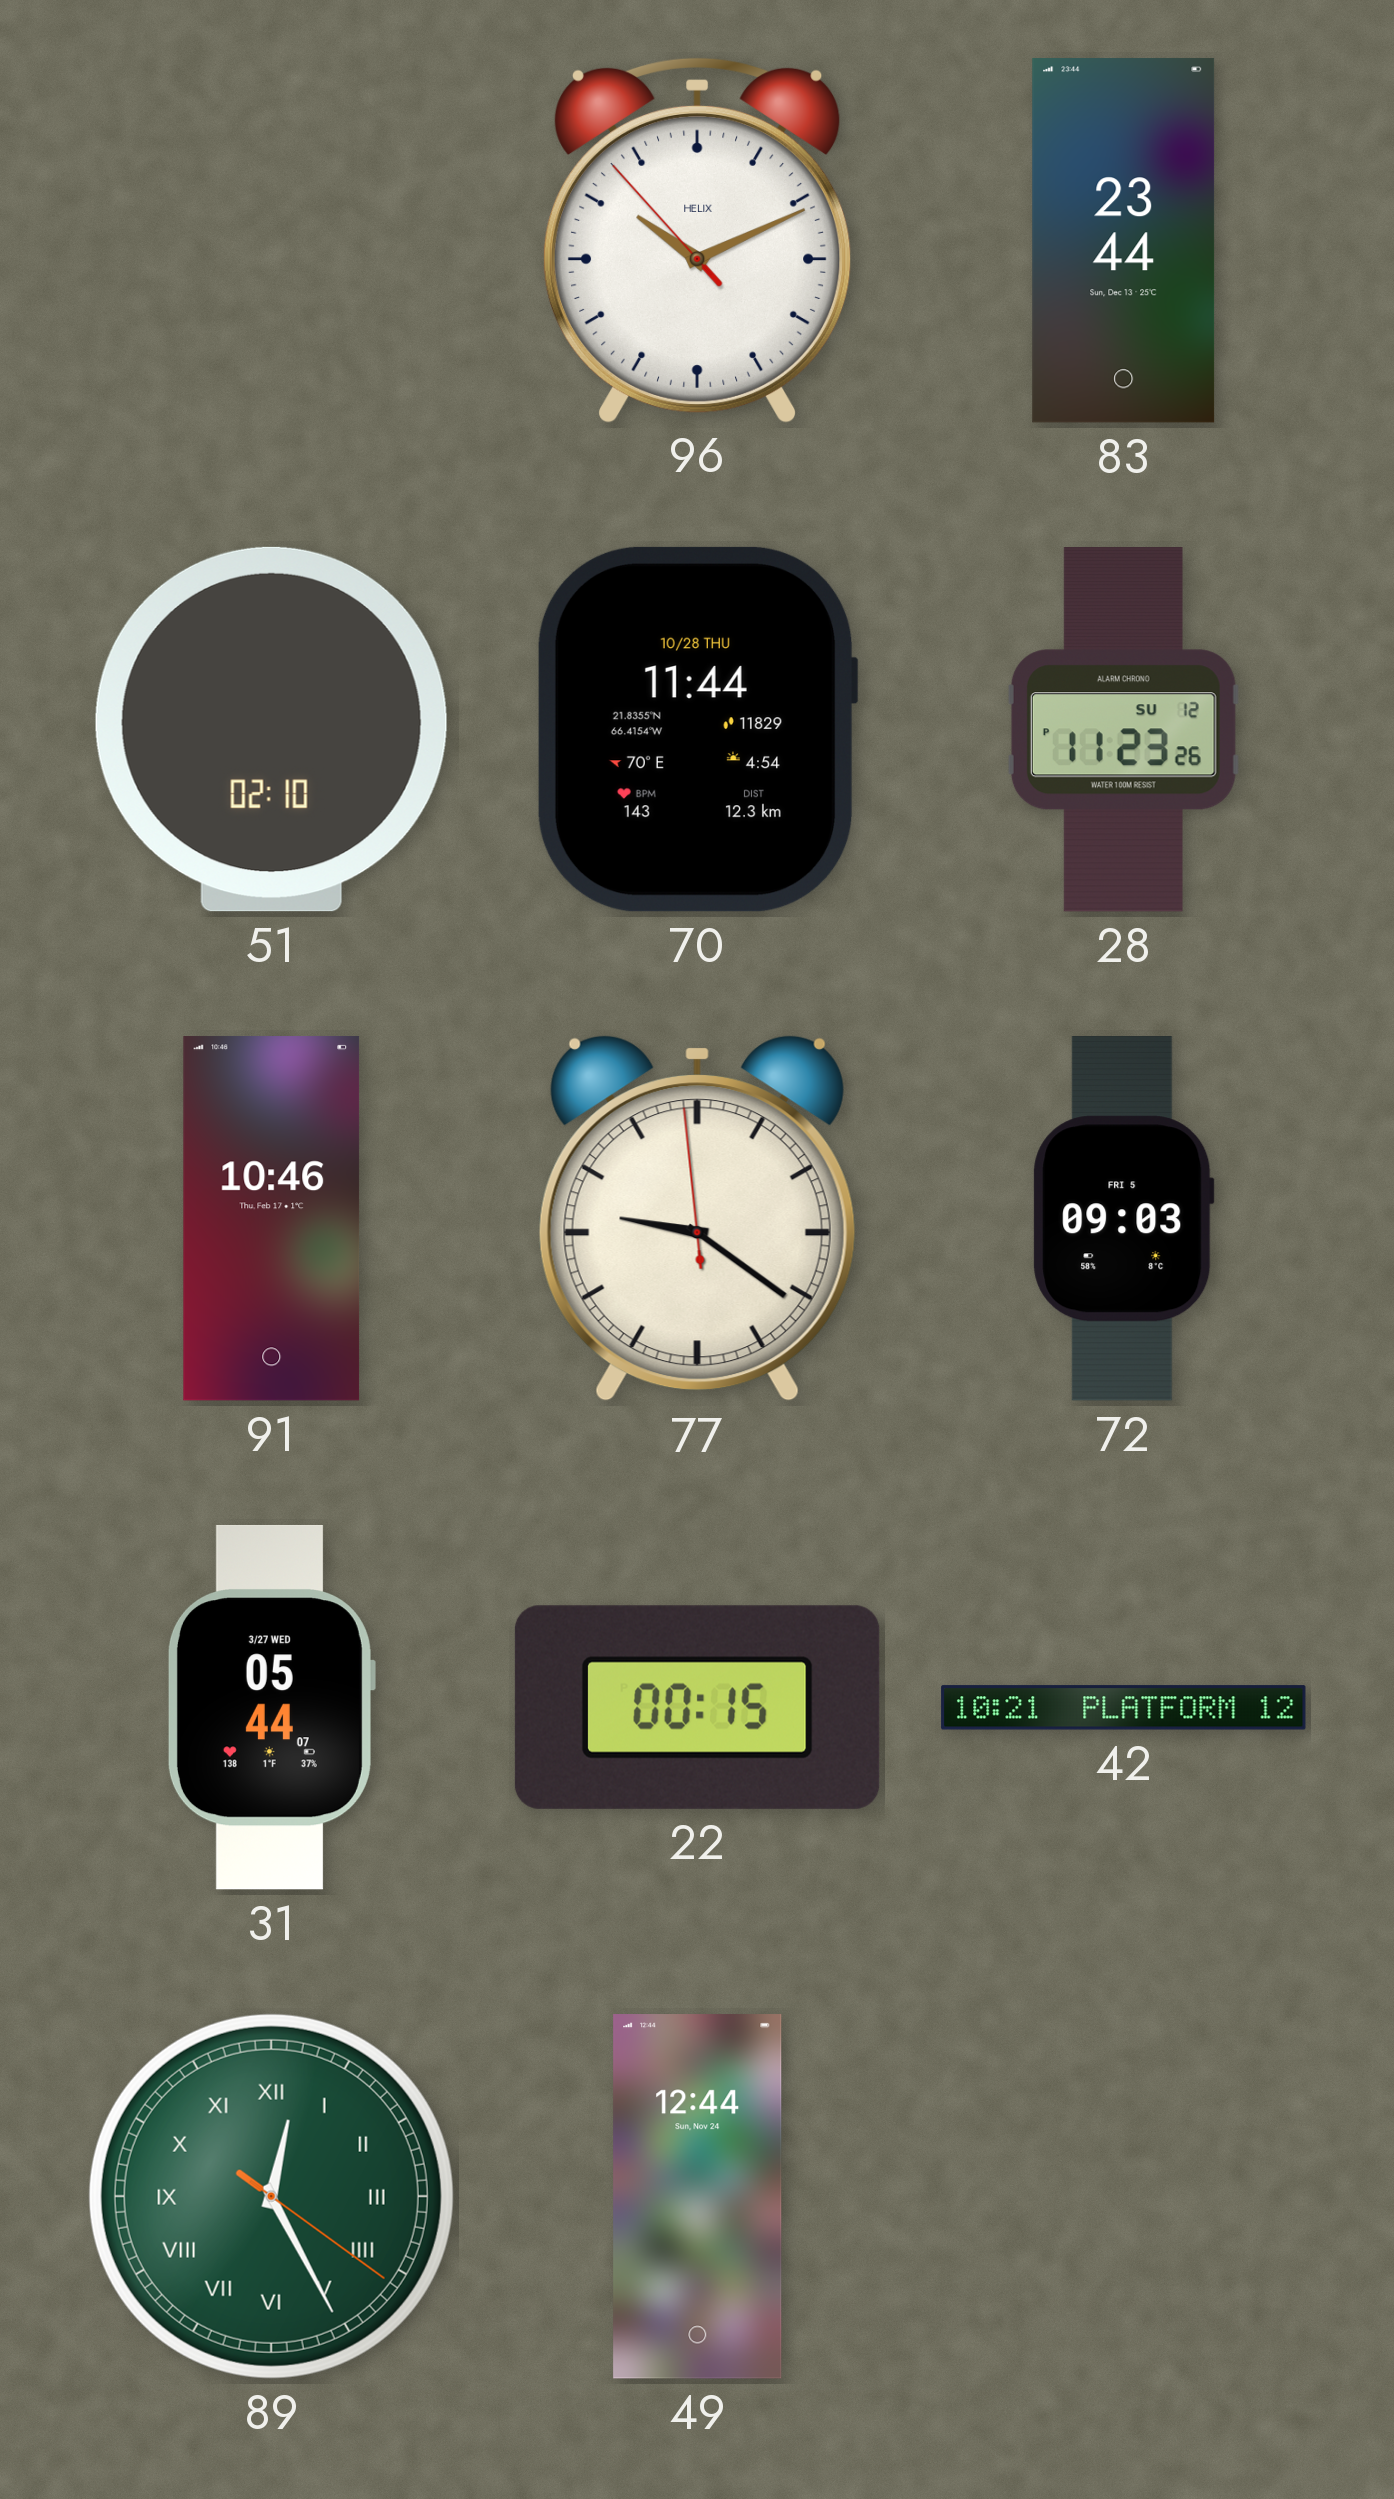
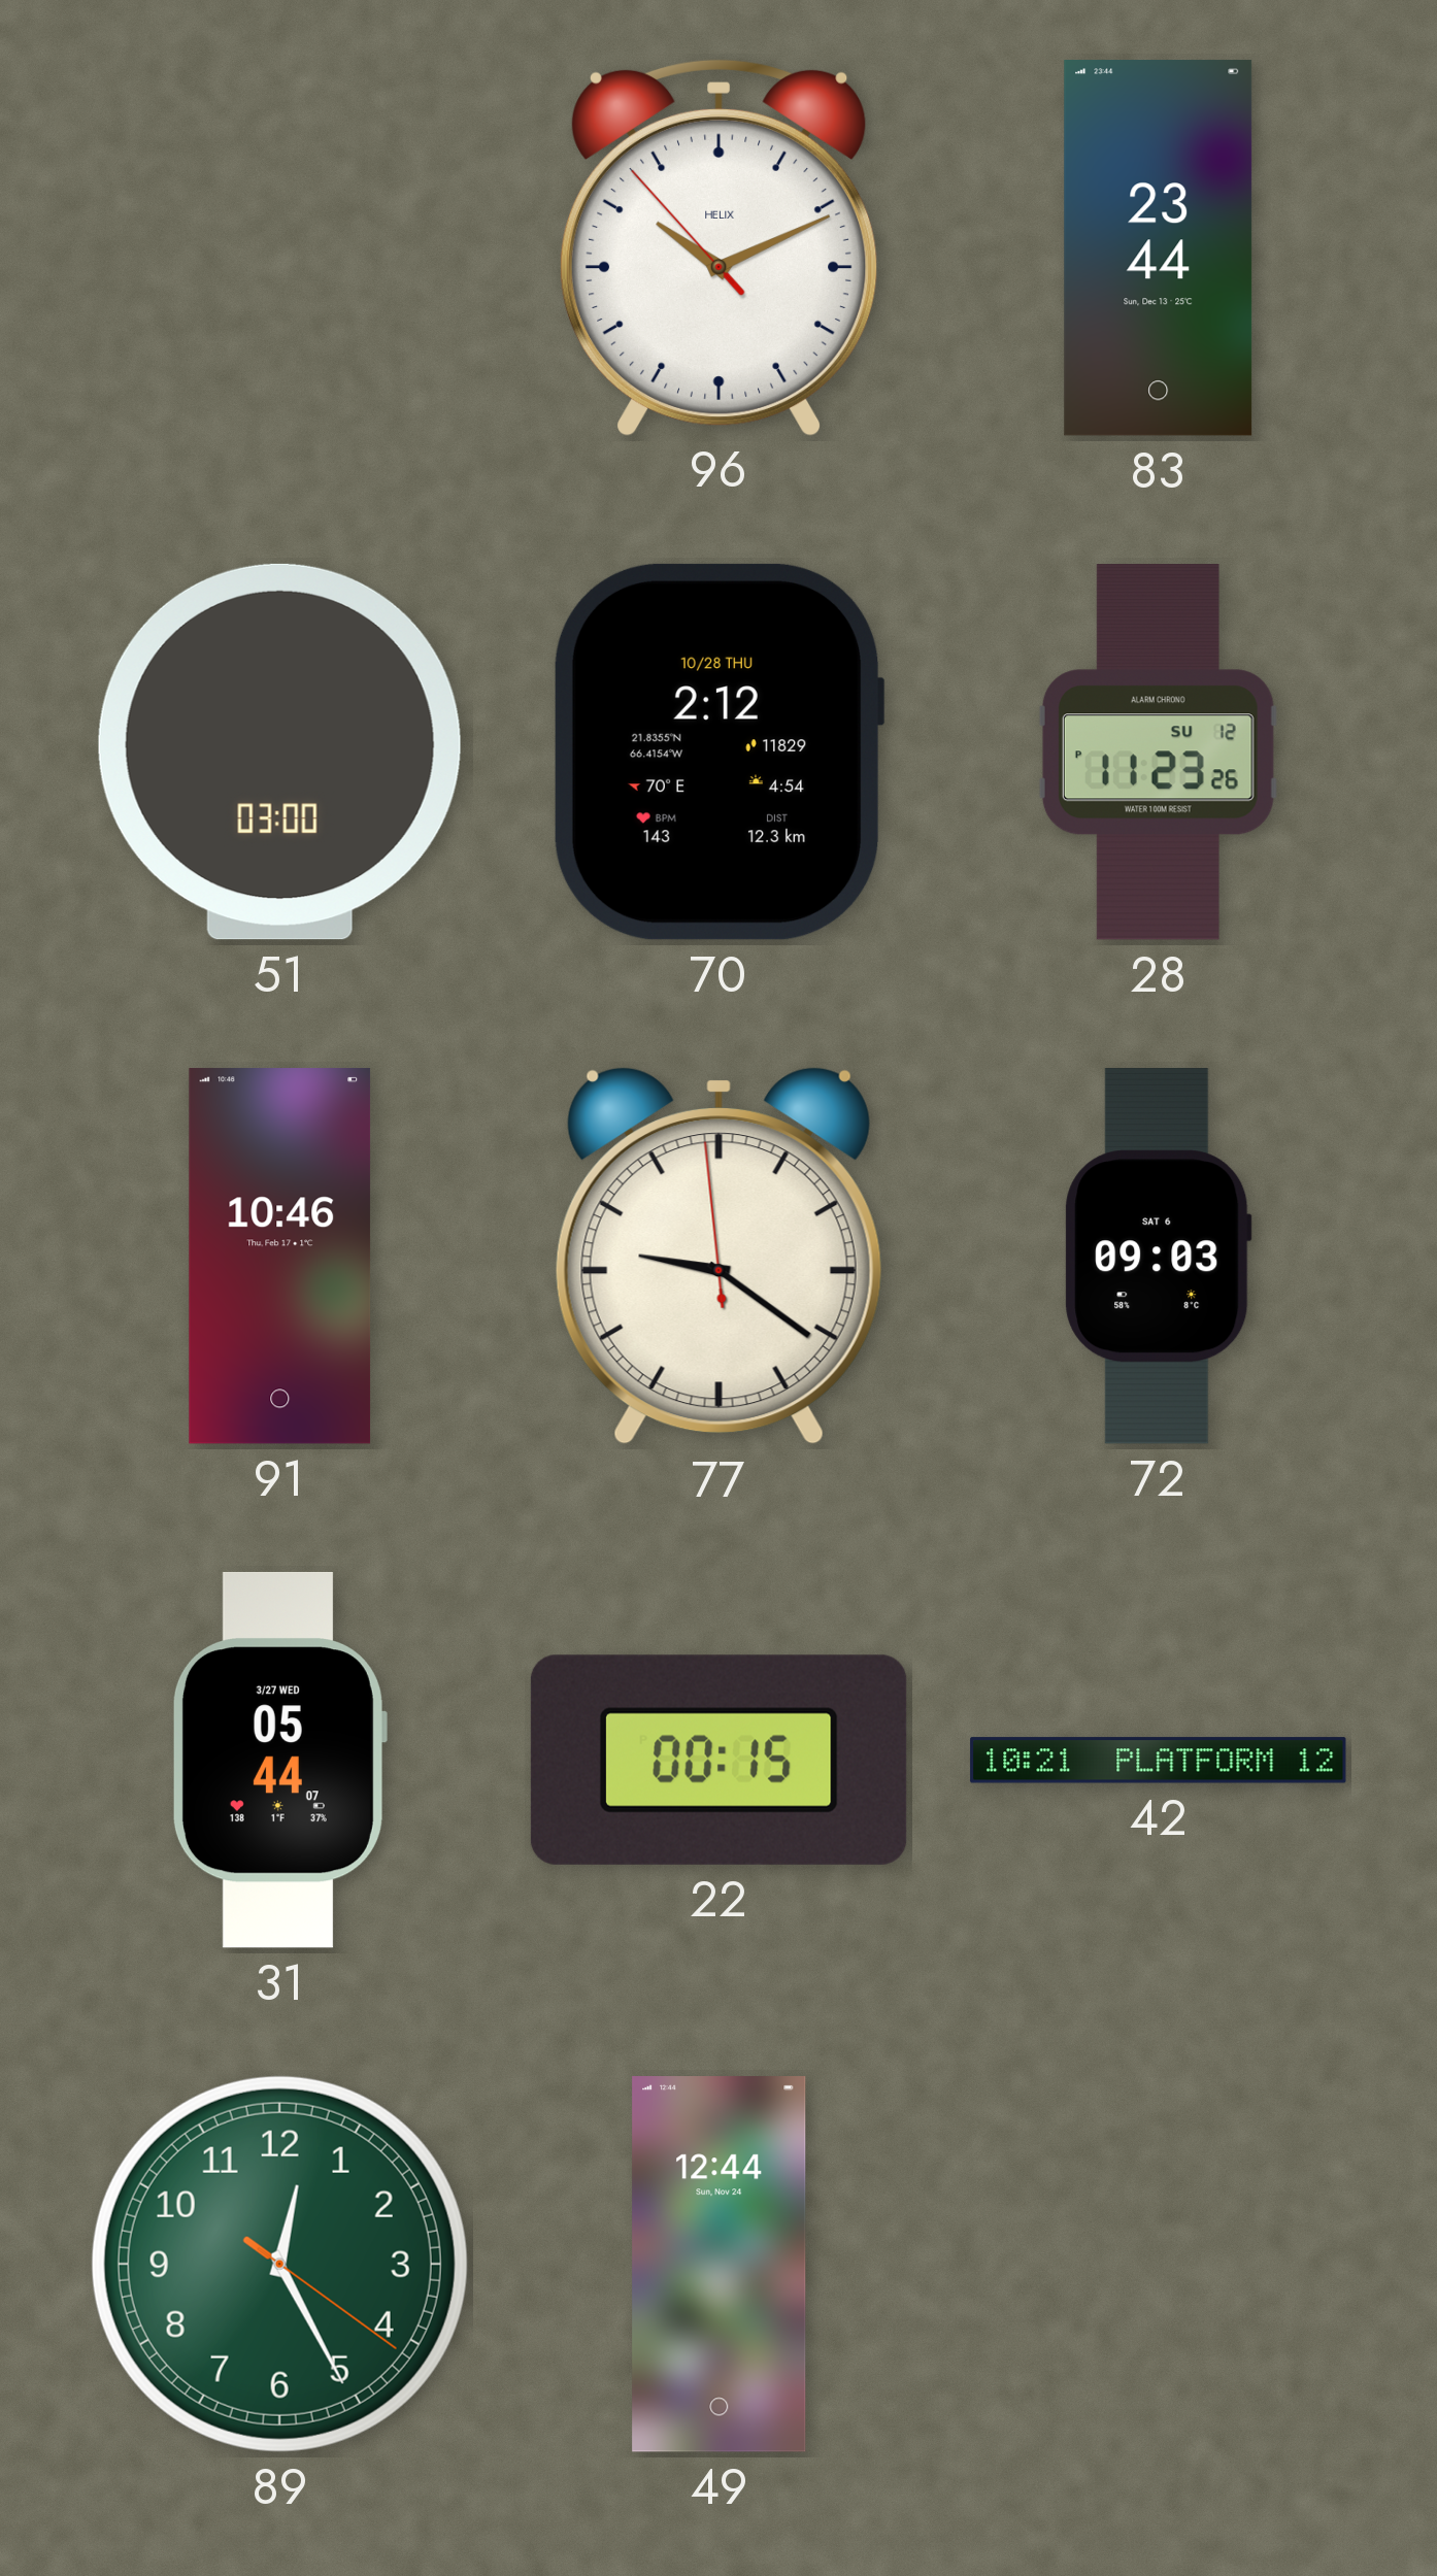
51: 02:10 -> 03:00
70: 11:44 -> 2:12
72 date: FRI 5 -> SAT 6
89 numerals: Roman -> Arabic
